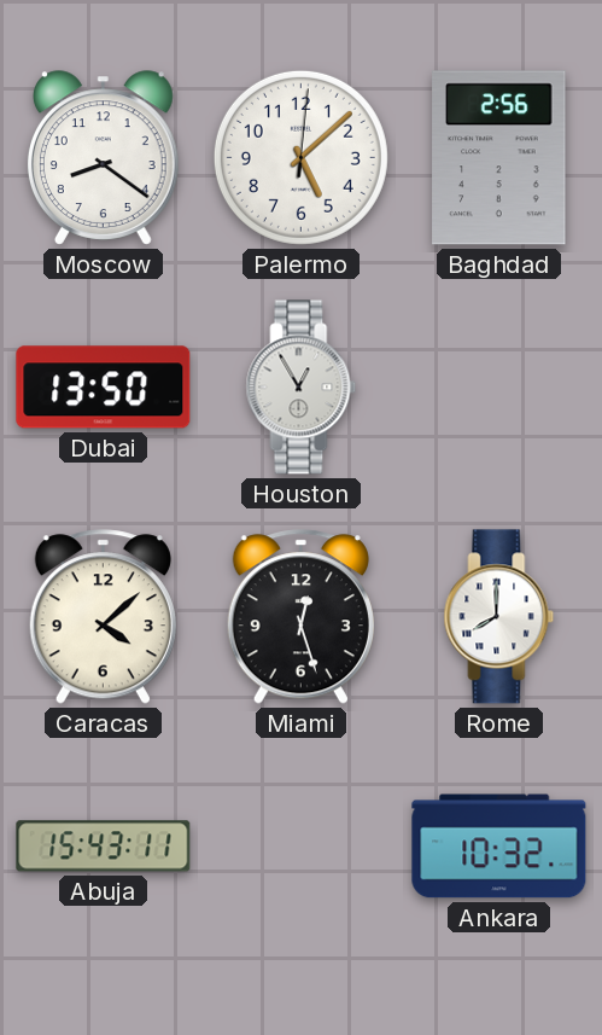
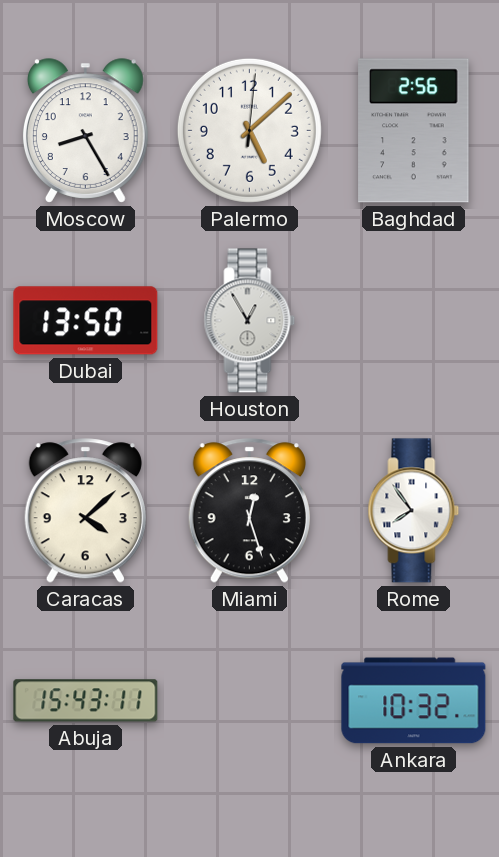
Moscow: 8:21 -> 8:25
Rome: 8:00 -> 7:54
